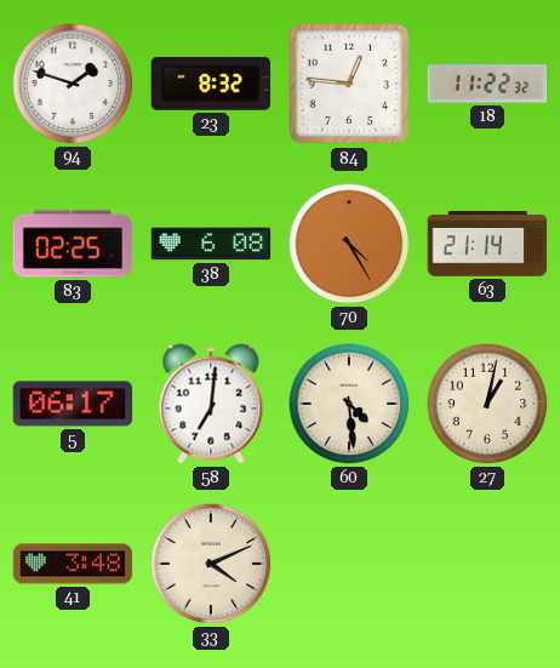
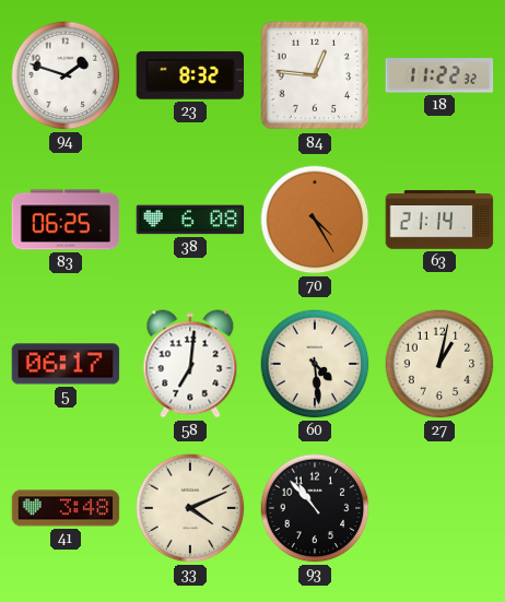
83: 02:25 -> 06:25
93: none -> 10:53
